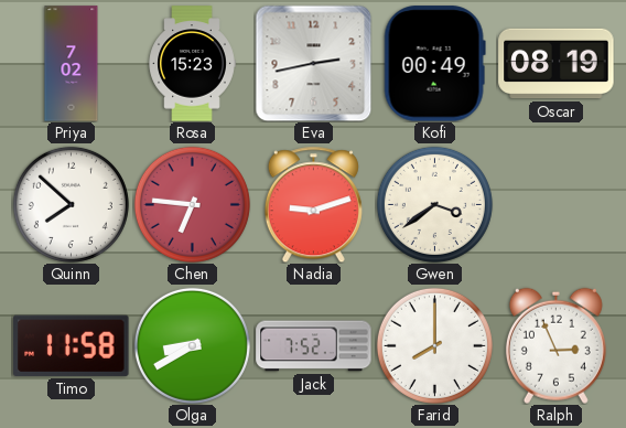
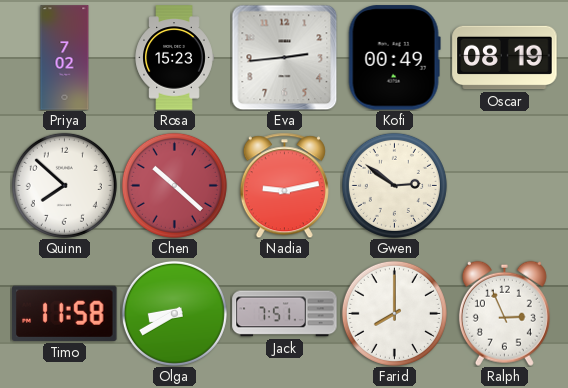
Eva: 2:43 -> 2:44
Chen: 6:46 -> 10:22
Nadia: 9:12 -> 9:13
Gwen: 3:39 -> 2:51
Jack: 7:52 -> 7:51
